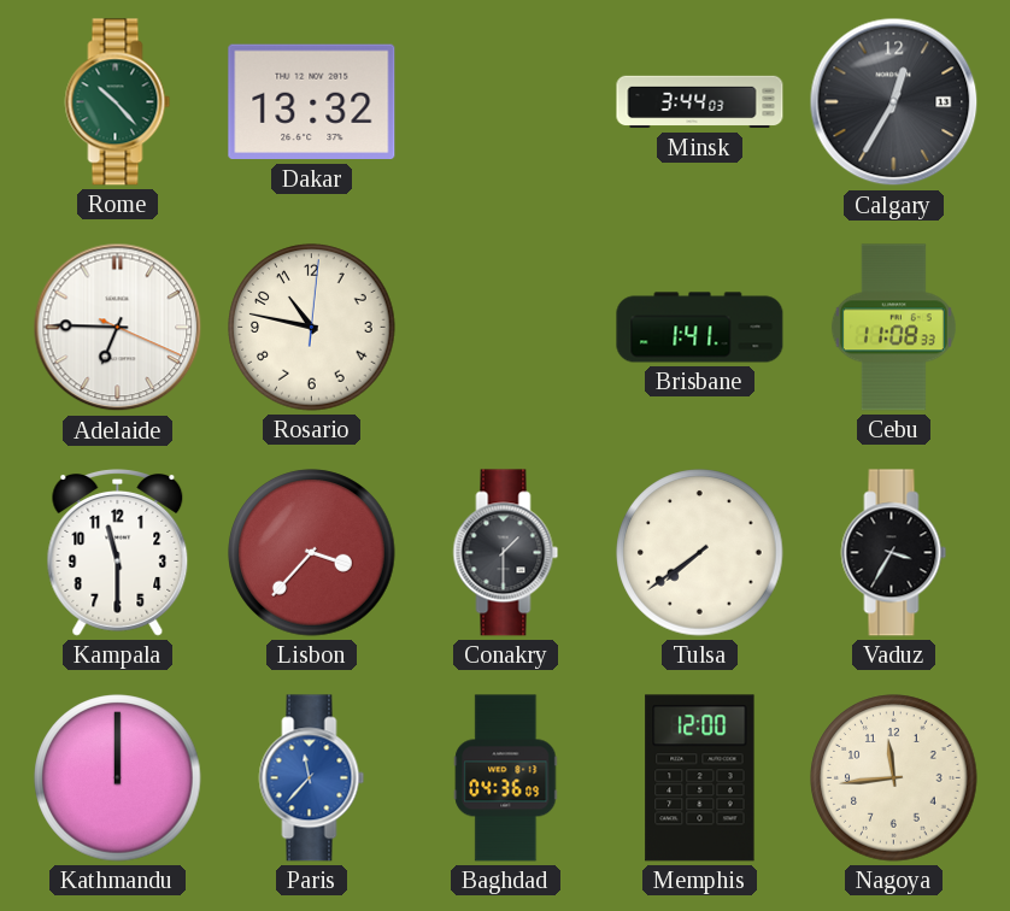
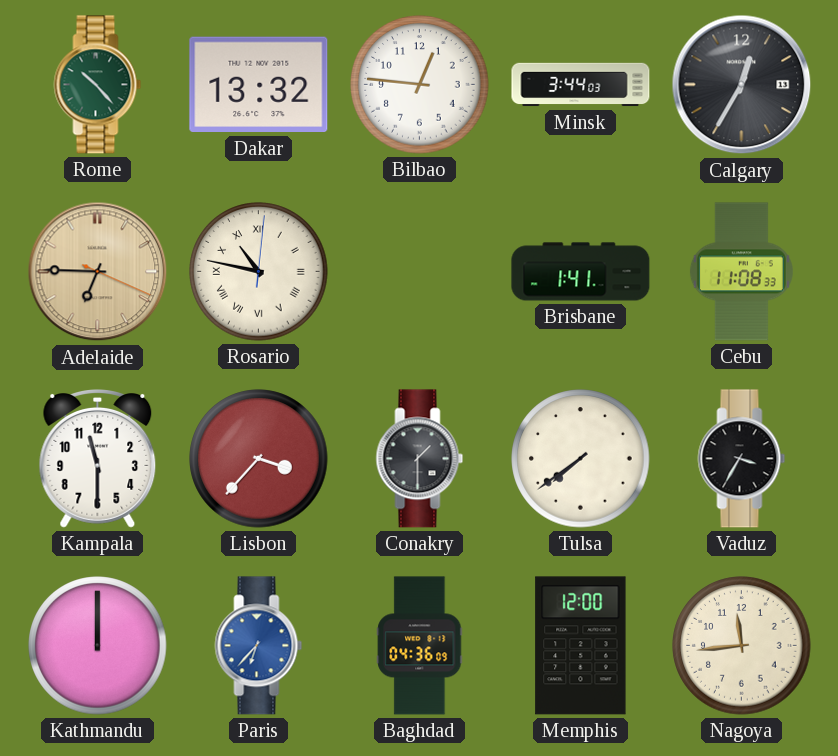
Bilbao: none -> 12:46
Adelaide dial: white -> champagne
Rosario numerals: Arabic -> Roman
Paris: 11:37 -> 6:37
